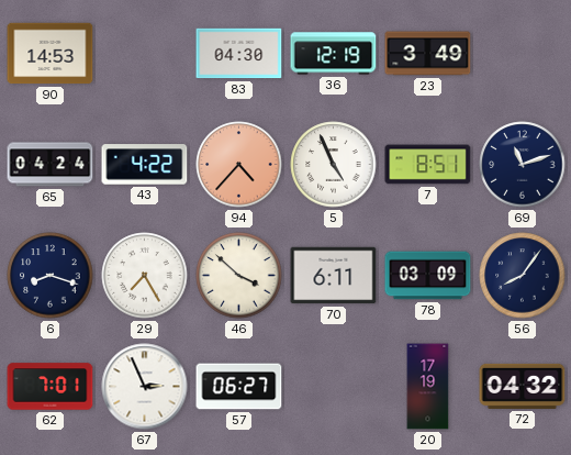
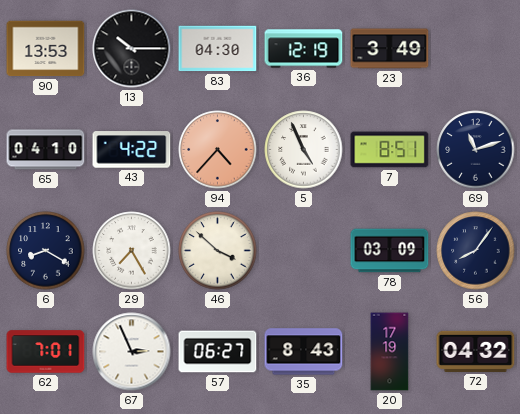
90: 14:53 -> 13:53
13: none -> 10:15
65: 04:24 -> 04:10
6: 8:18 -> 8:20
70: 6:11 -> none
35: none -> 8:43
